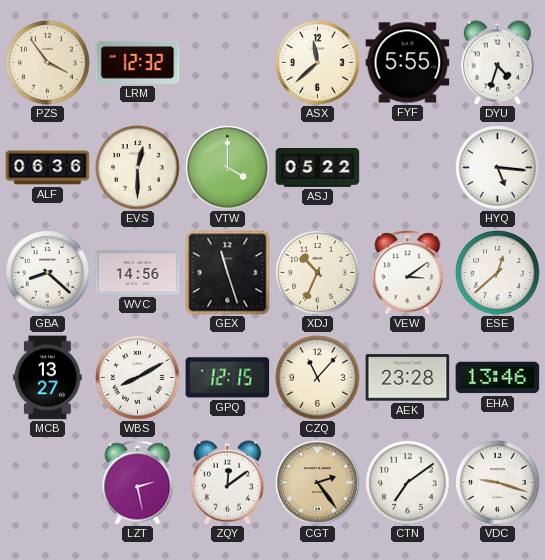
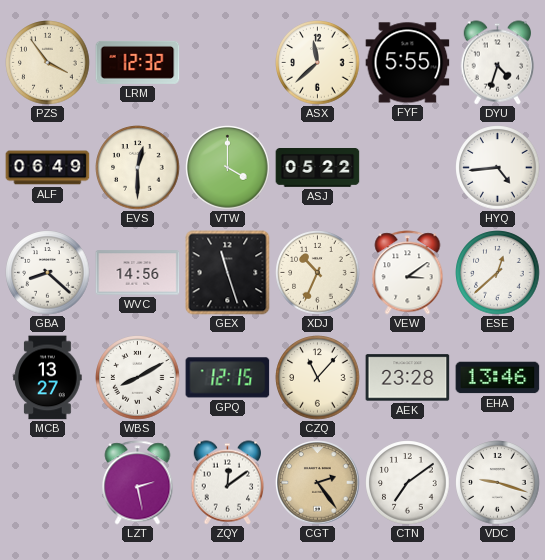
ALF: 06:36 -> 06:49
HYQ: 5:16 -> 4:44
